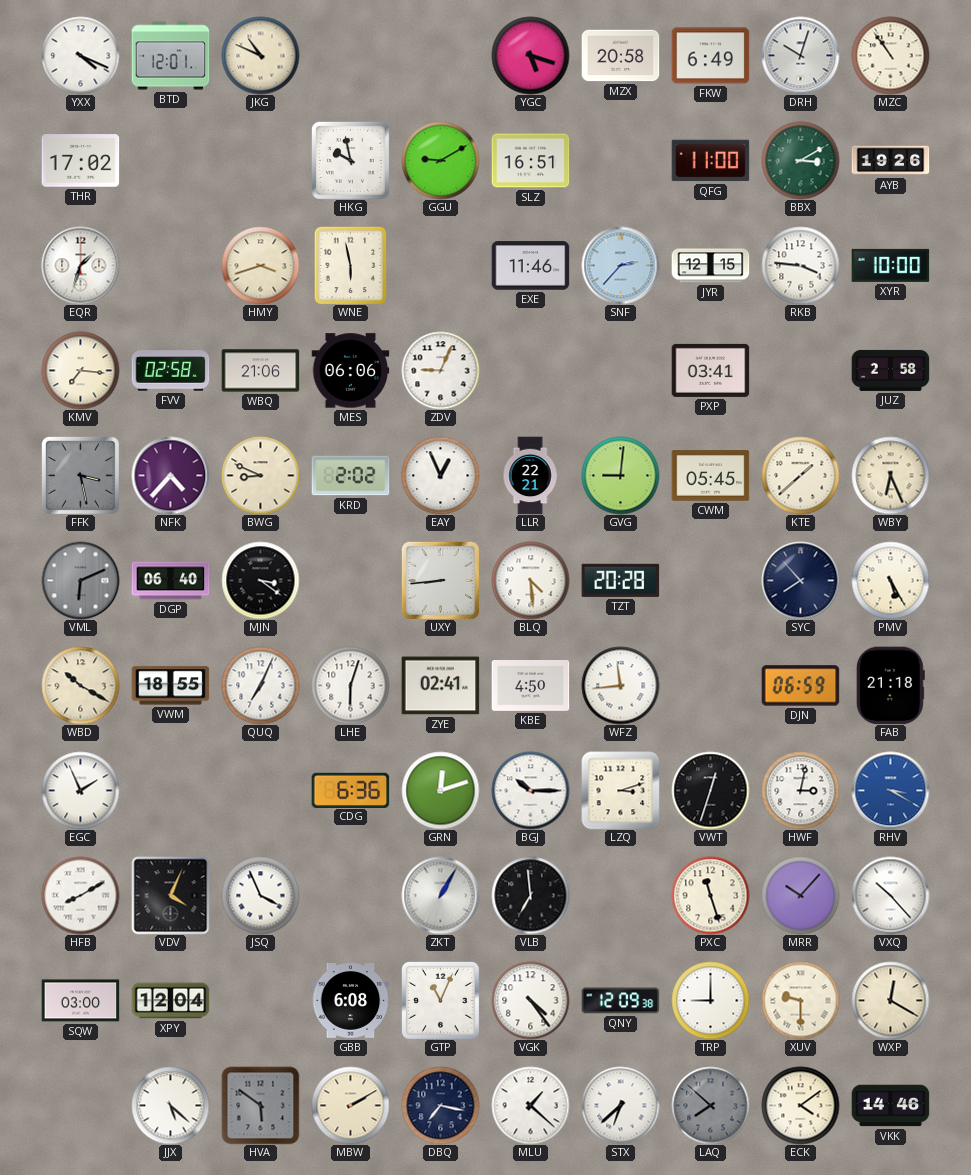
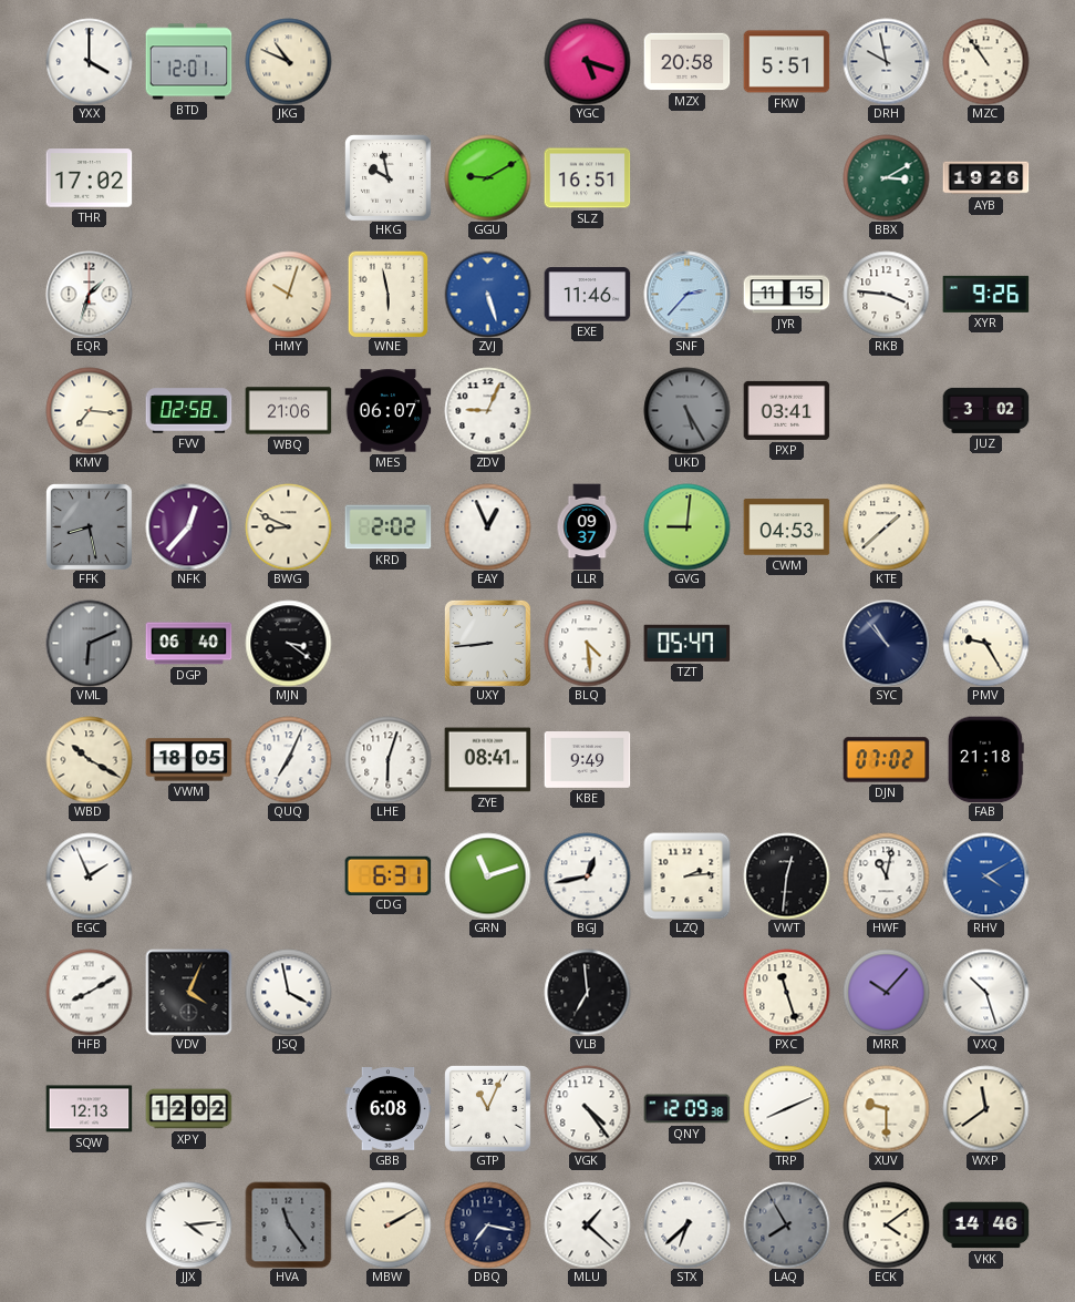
YXX: 4:19 -> 4:00
FKW: 6:49 -> 5:51
DRH: 10:03 -> 9:58
QFG: 11:00 -> none
HMY: 3:42 -> 10:03
ZVJ: none -> 5:27
JYR: 12:15 -> 11:15
XYR: 10:00 -> 9:26
MES: 06:06 -> 06:07
UKD: none -> 5:25
JUZ: 2:58 -> 3:02
FFK: 3:28 -> 8:28
NFK: 4:37 -> 12:37
LLR: 22:21 -> 09:37
CWM: 05:45 -> 04:53
WBY: 6:26 -> none
TZT: 20:28 -> 05:47
SYC: 7:53 -> 10:53
PMV: 5:25 -> 9:25
VWM: 18:55 -> 18:05
ZYE: 02:41 -> 08:41
KBE: 4:50 -> 9:49
WFZ: 11:44 -> none
DJN: 06:59 -> 07:02
CDG: 6:36 -> 6:31
GRN: 12:12 -> 11:12
BGJ: 10:15 -> 12:43
LZQ: 3:12 -> 2:14
VWT: 12:33 -> 12:31
HWF: 3:02 -> 11:02
RHV: 3:20 -> 4:10
JSQ: 3:56 -> 3:58
ZKT: 1:05 -> none
VXQ: 10:23 -> 10:27
SQW: 03:00 -> 12:13
XPY: 12:04 -> 12:02
TRP: 9:00 -> 8:11
WXP: 12:20 -> 11:39
JJX: 5:22 -> 4:14
HVA: 5:51 -> 11:24
LAQ: 7:52 -> 7:55
